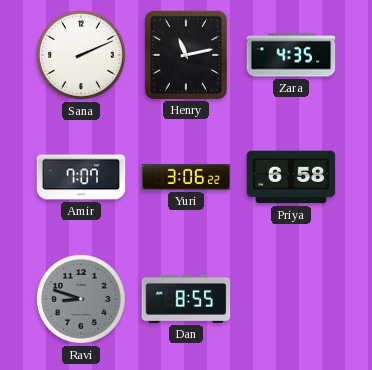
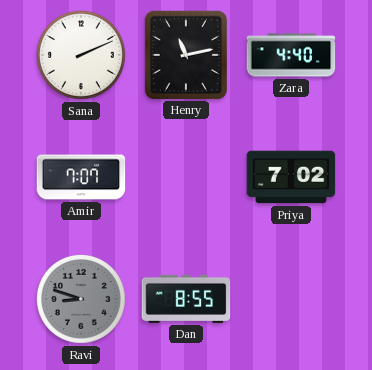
Zara: 4:35 -> 4:40
Yuri: 3:06 -> none
Priya: 6:58 -> 7:02
